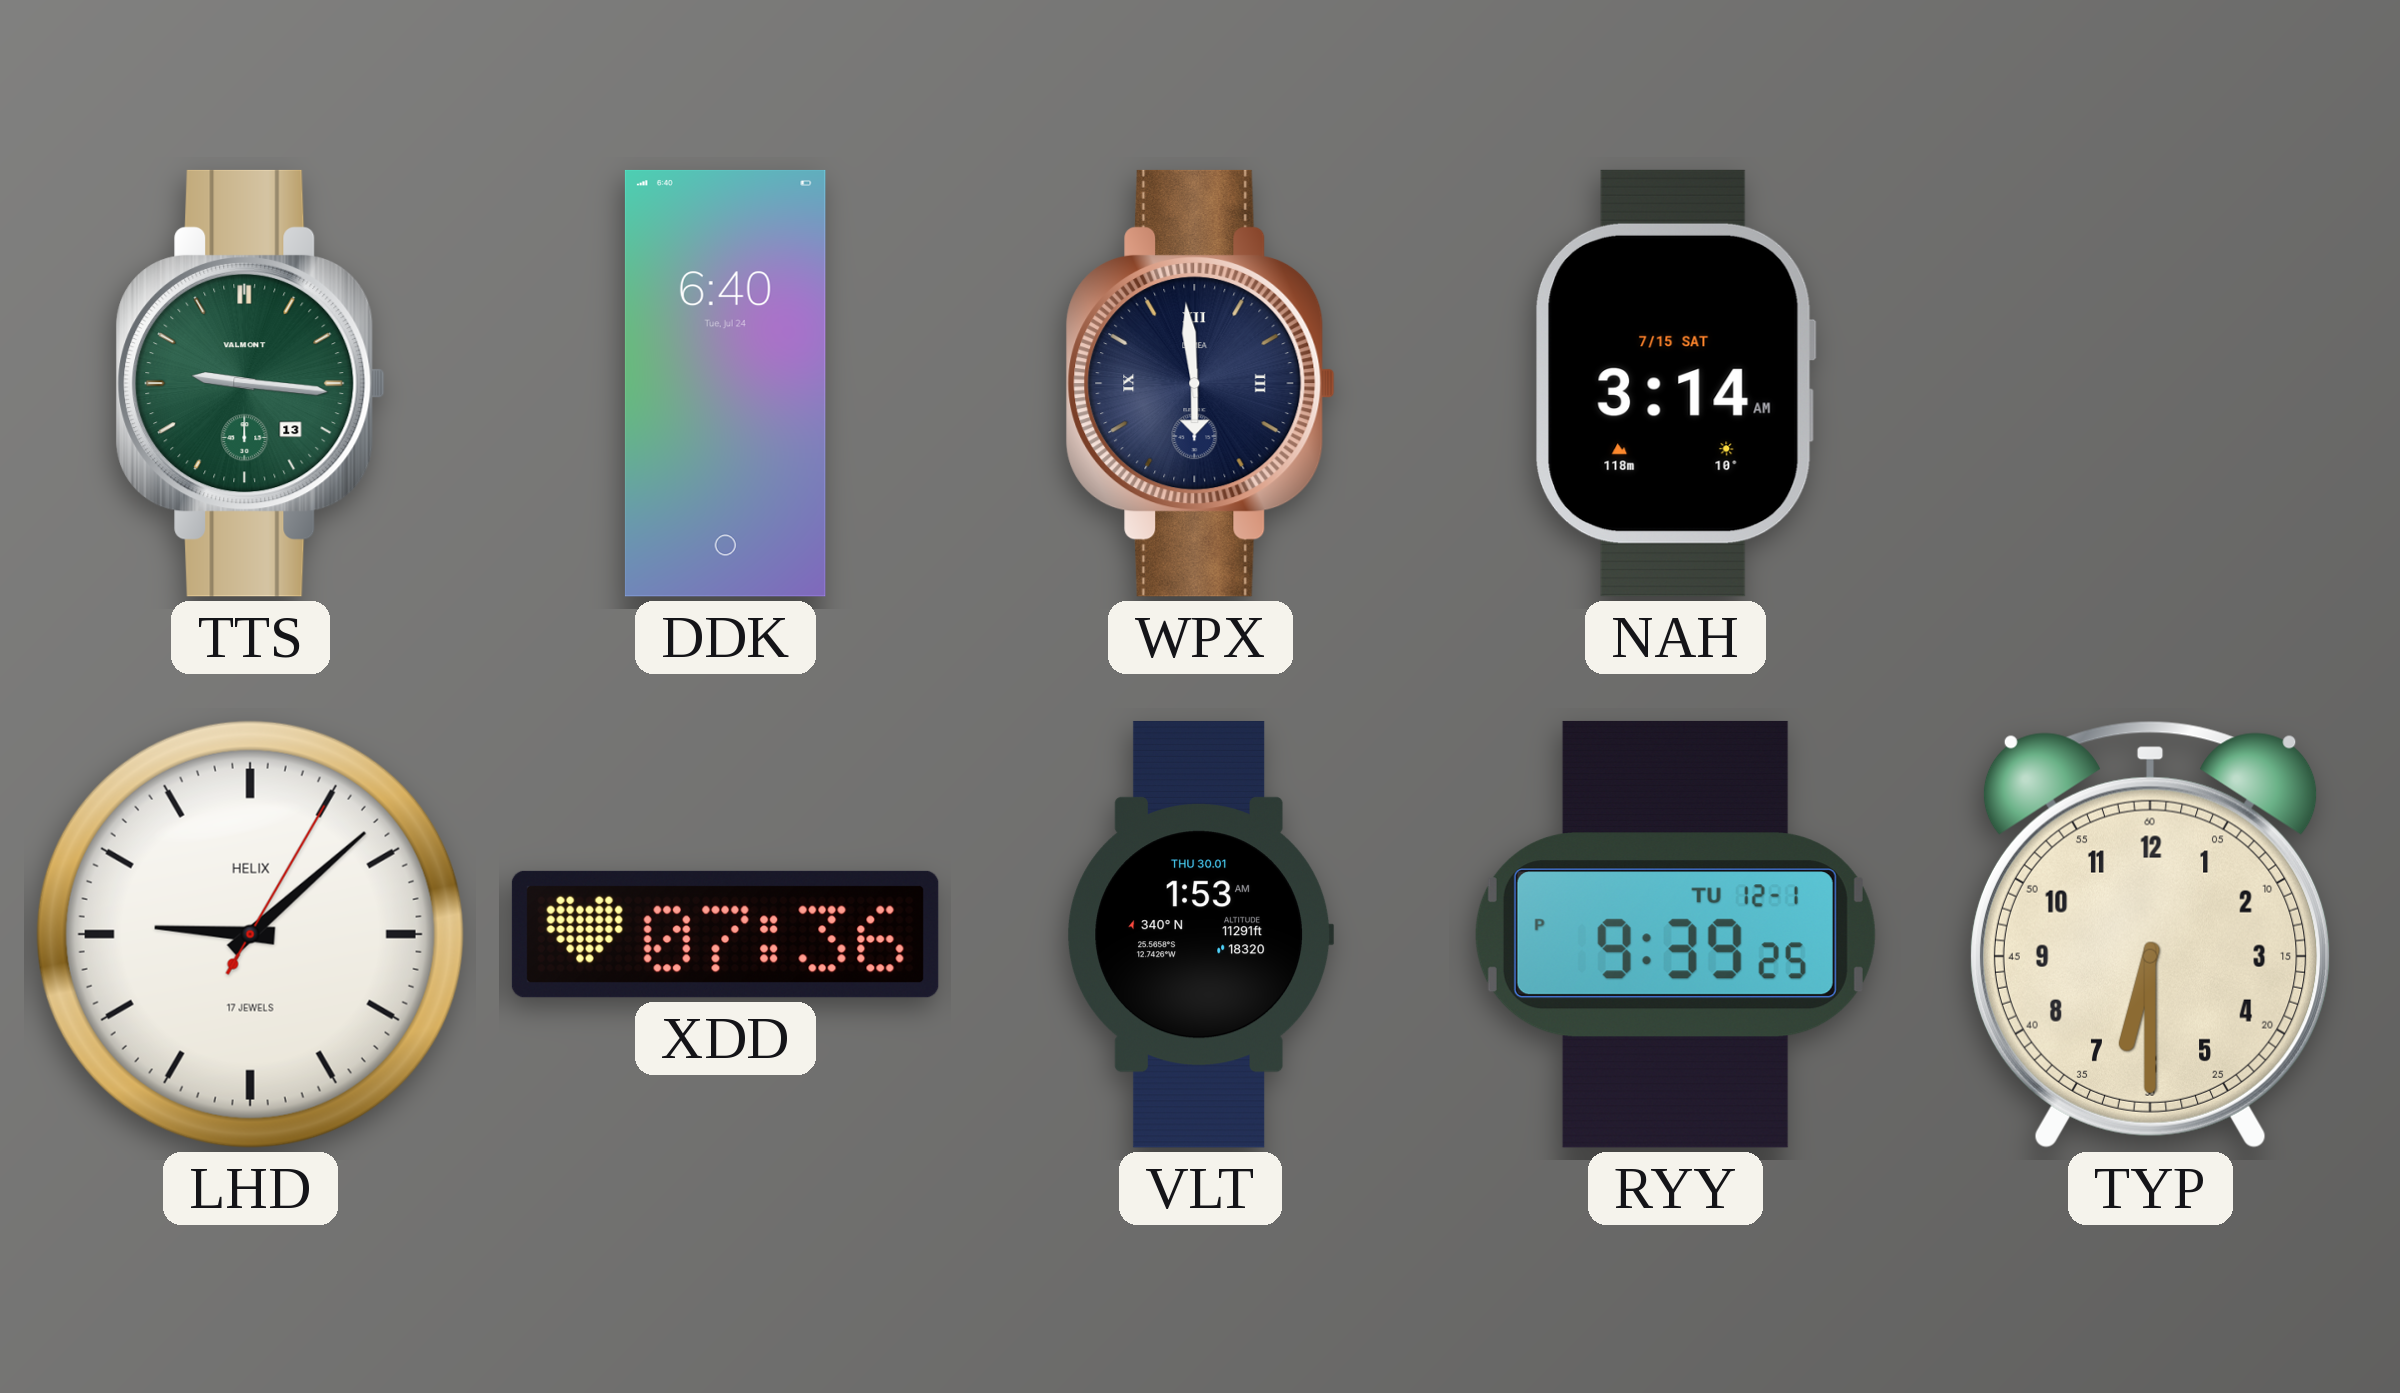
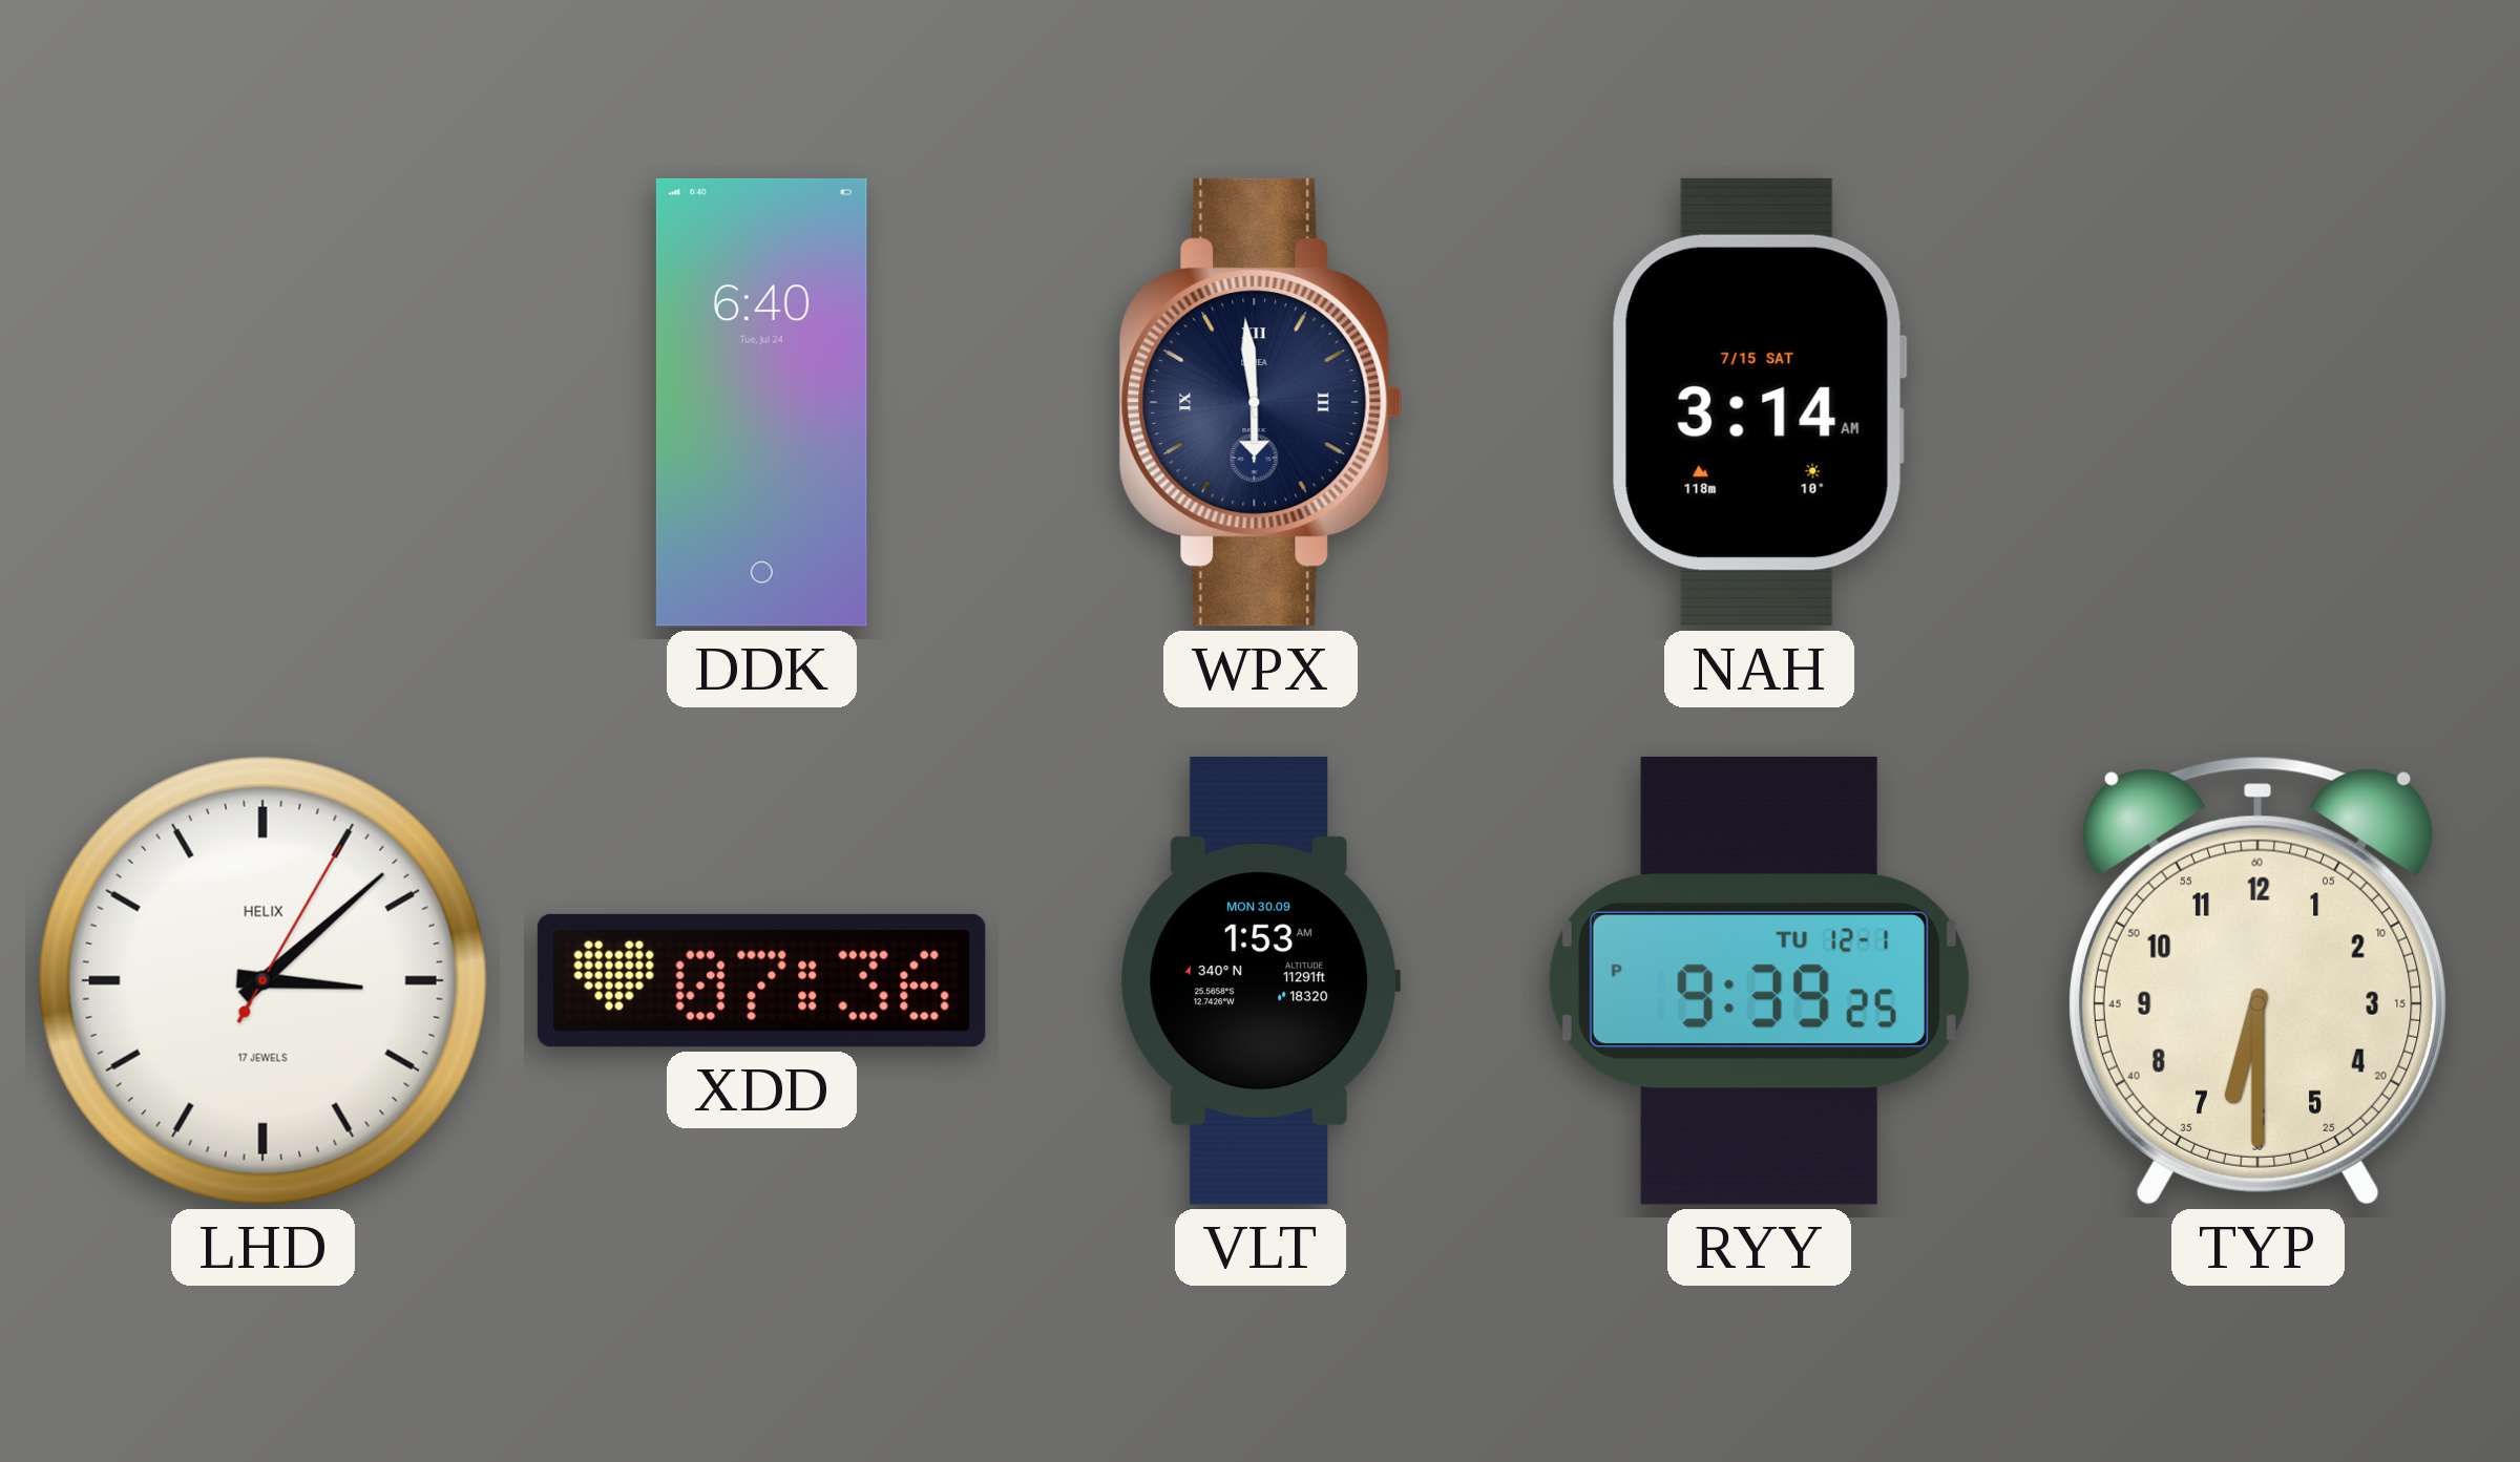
TTS: 9:16 -> none
LHD: 9:08 -> 3:08
VLT date: THU 30.01 -> MON 30.09
